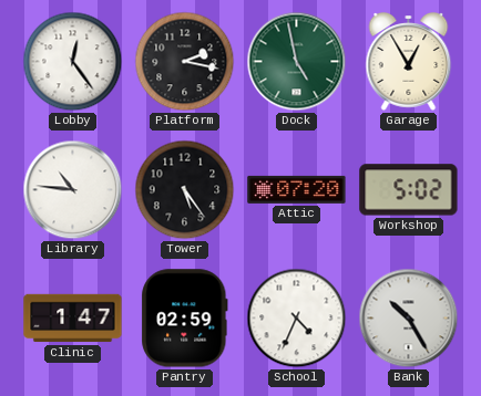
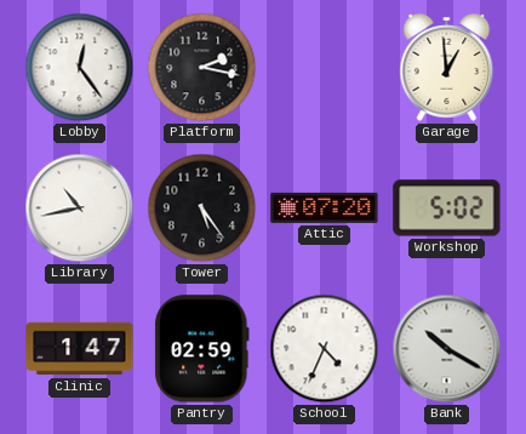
Dock: 4:58 -> none
Garage: 12:55 -> 12:59
Library: 10:46 -> 10:43
Bank: 10:25 -> 10:20
